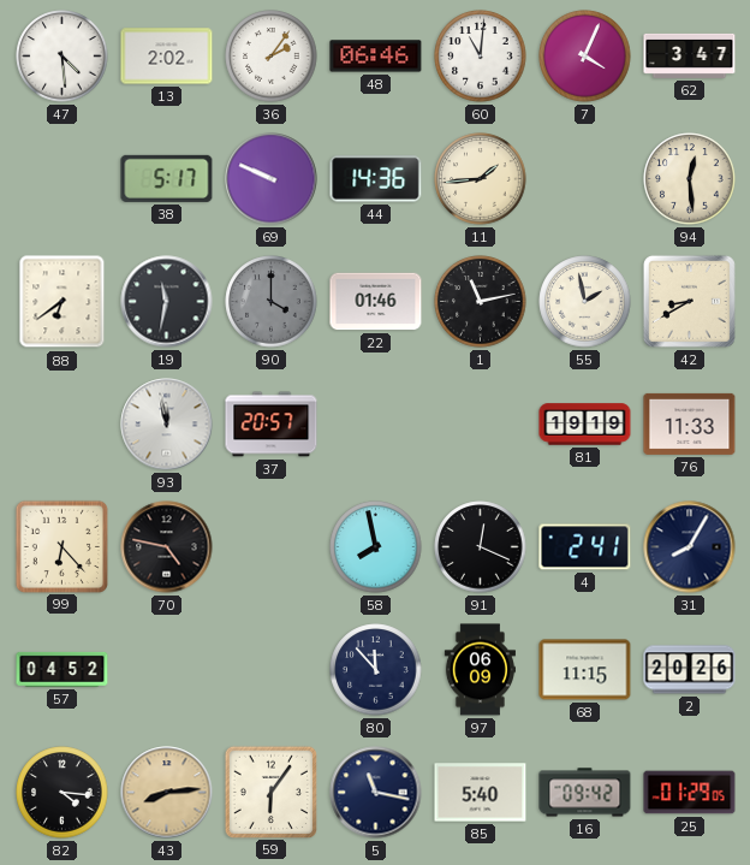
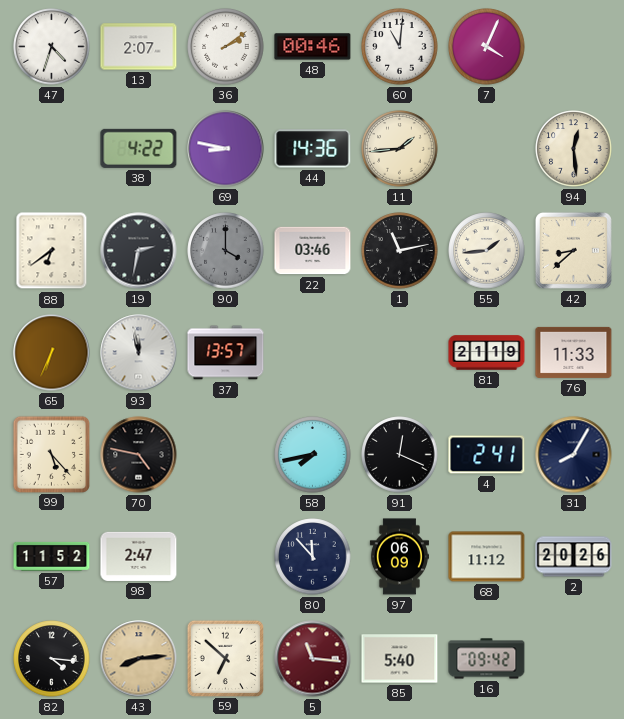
47: 4:29 -> 4:33
13: 2:02 -> 2:07
36: 2:06 -> 2:09
48: 06:46 -> 00:46
62: 3:47 -> none
38: 5:17 -> 4:22
69: 9:49 -> 8:47
19: 11:32 -> 2:32
22: 01:46 -> 03:46
55: 1:58 -> 1:44
42: 8:40 -> 8:38
65: none -> 6:34
37: 20:57 -> 13:57
81: 19:19 -> 21:19
99: 6:23 -> 5:23
58: 7:58 -> 7:43
57: 04:52 -> 11:52
98: none -> 2:47
68: 11:15 -> 11:12
59: 6:06 -> 6:52
5: 11:17 -> 11:16
5 dial: navy -> burgundy
25: 01:29 -> none
